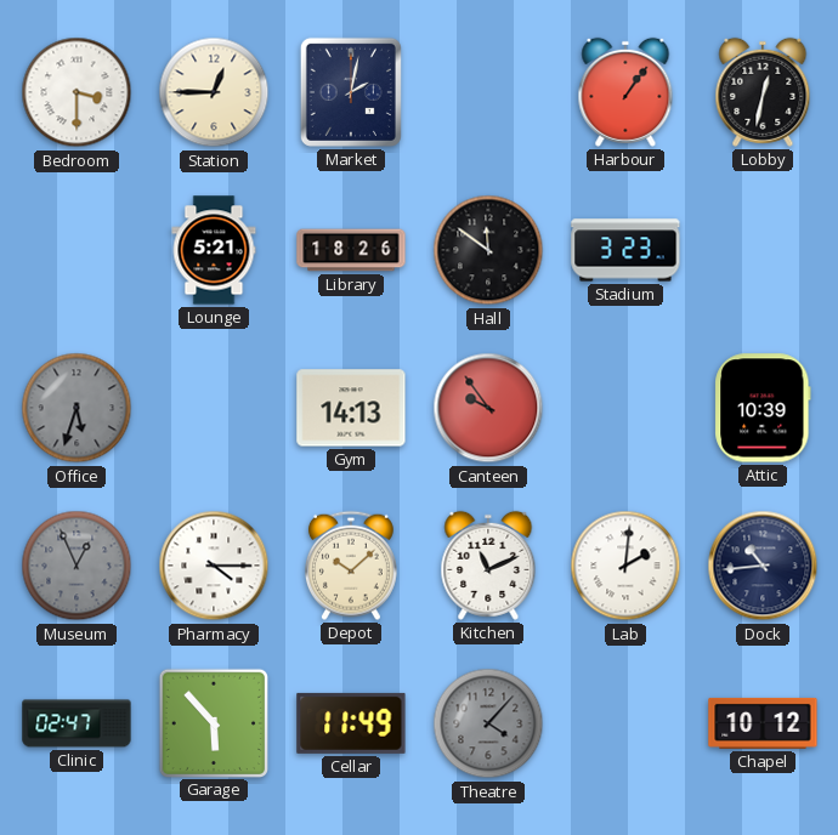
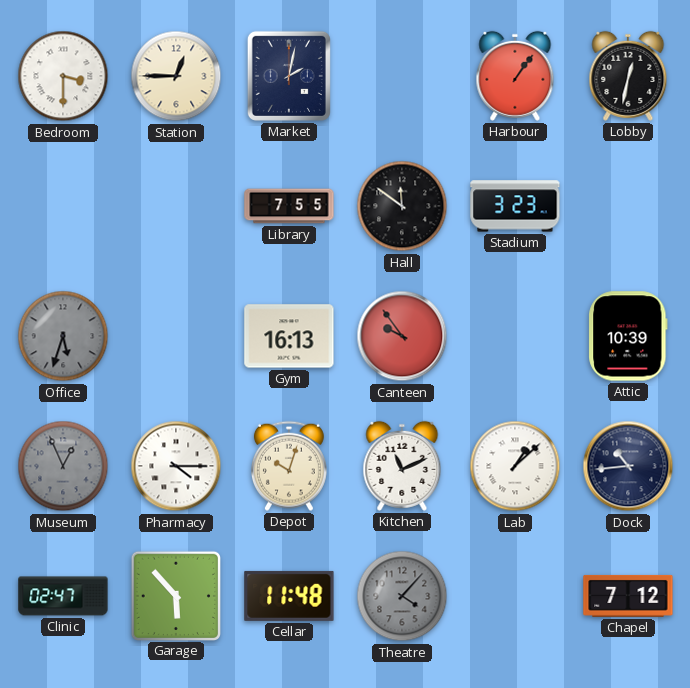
Lounge: 5:21 -> none
Library: 18:26 -> 7:55
Gym: 14:13 -> 16:13
Depot: 10:08 -> 10:03
Lab: 2:01 -> 1:08
Cellar: 11:49 -> 11:48
Chapel: 10:12 -> 7:12
